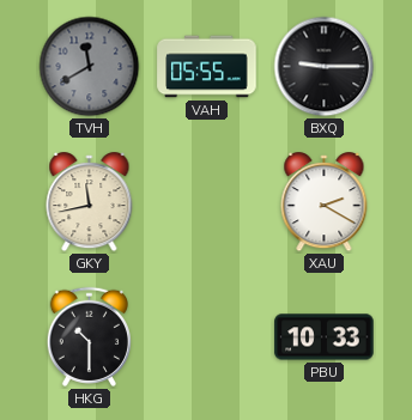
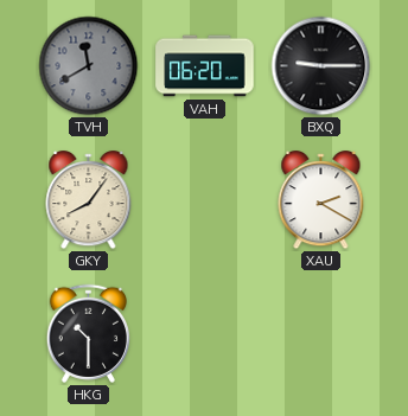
VAH: 05:55 -> 06:20
GKY: 11:43 -> 8:06
PBU: 10:33 -> none
